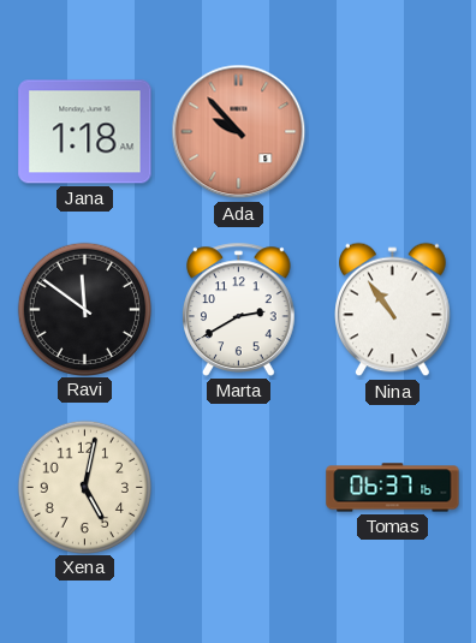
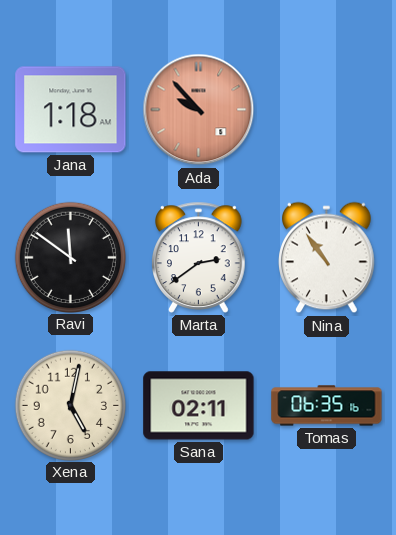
Marta: 2:40 -> 2:39
Sana: none -> 02:11
Tomas: 06:37 -> 06:35
